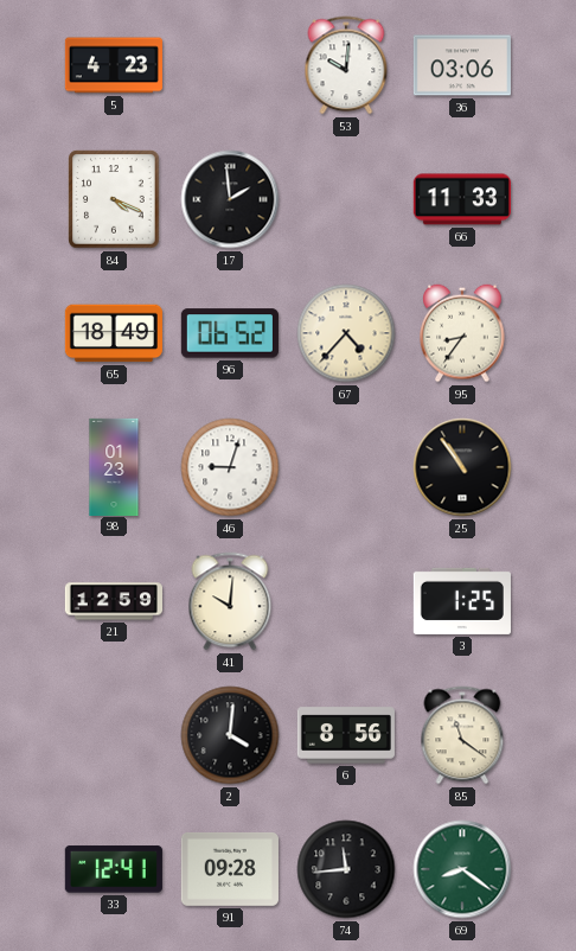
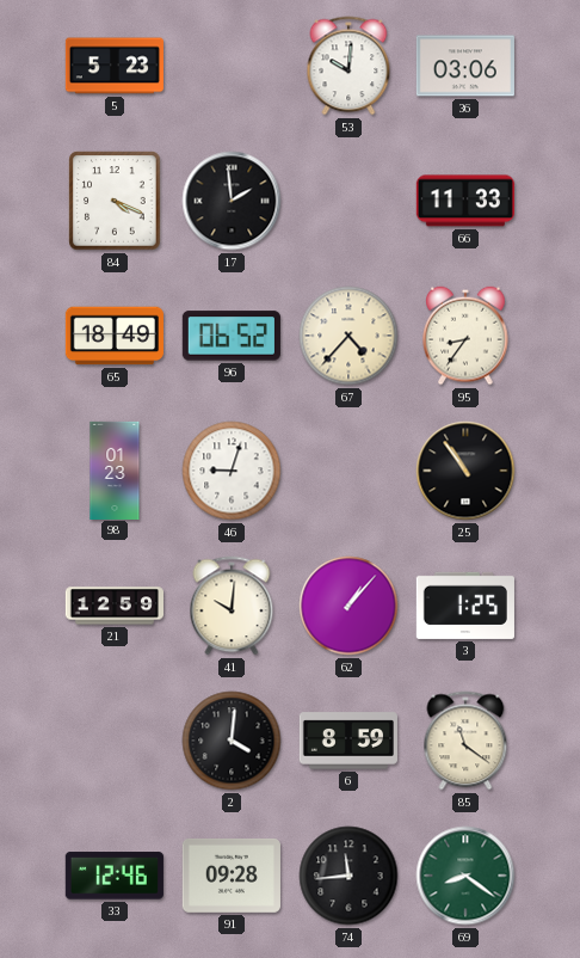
5: 4:23 -> 5:23
62: none -> 1:07
6: 8:56 -> 8:59
33: 12:41 -> 12:46
